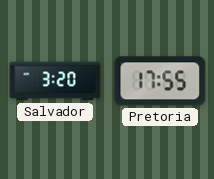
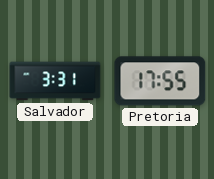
Salvador: 3:20 -> 3:31
